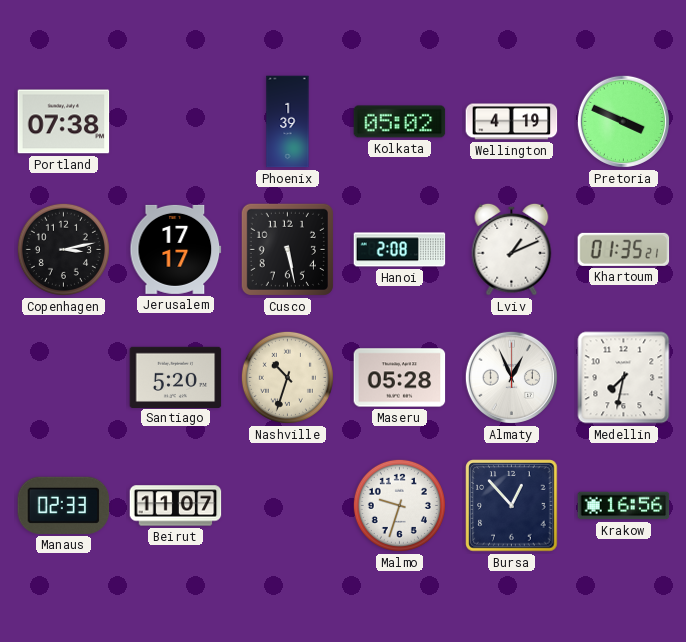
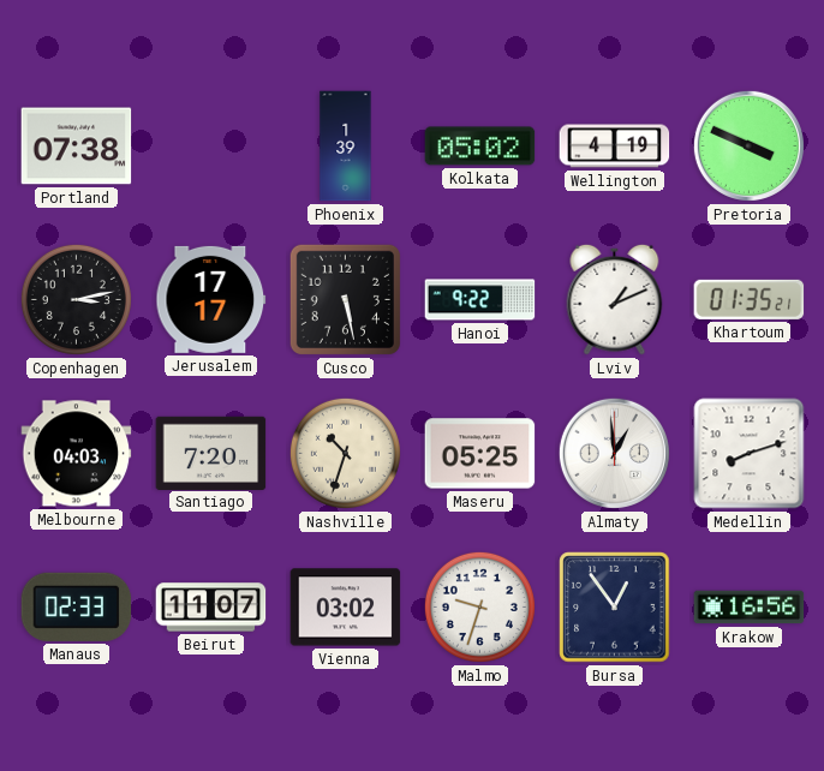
Hanoi: 2:08 -> 9:22
Melbourne: none -> 04:03
Santiago: 5:20 -> 7:20
Maseru: 05:28 -> 05:25
Almaty: 12:56 -> 12:59
Medellin: 7:32 -> 8:12
Vienna: none -> 03:02
Bursa: 12:53 -> 12:54
